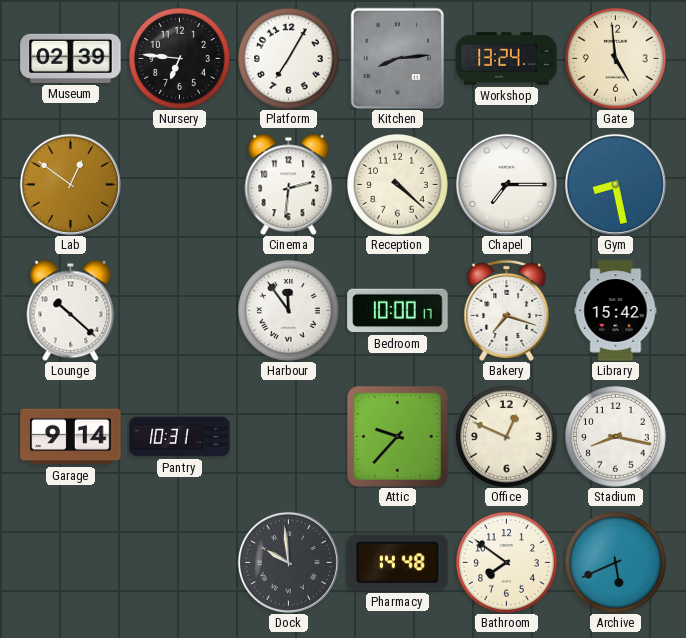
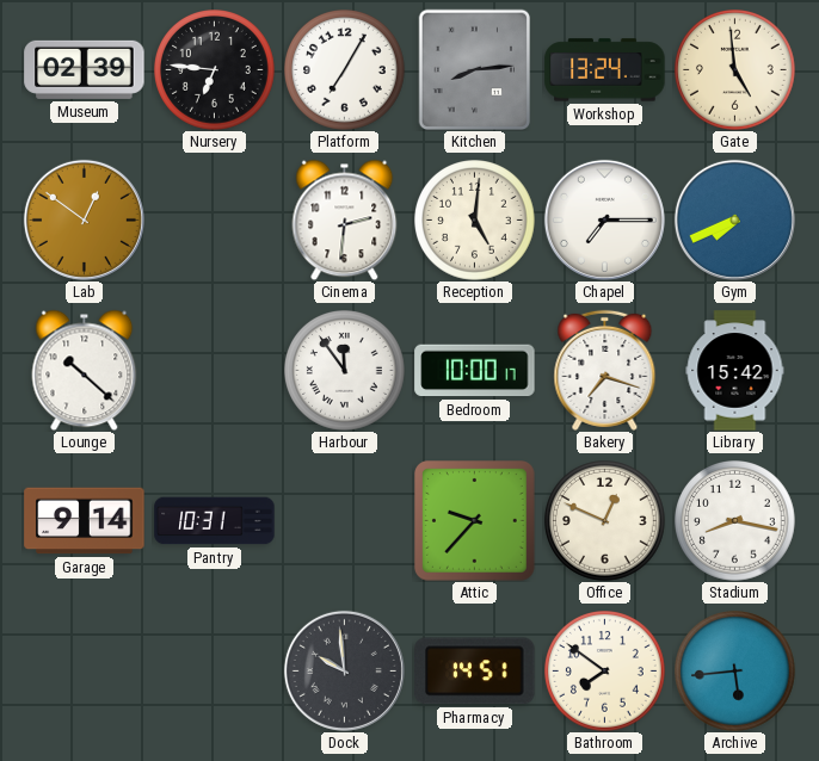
Reception: 4:22 -> 5:01
Gym: 8:28 -> 7:41
Pharmacy: 14:48 -> 14:51
Archive: 5:41 -> 5:44
